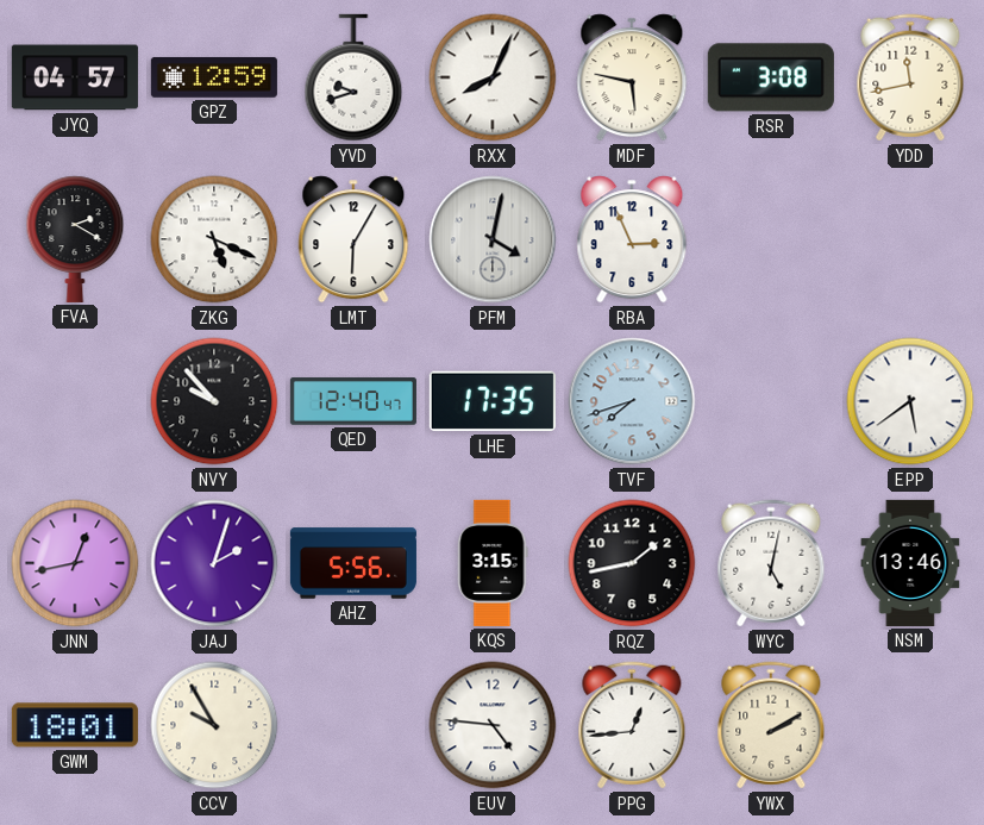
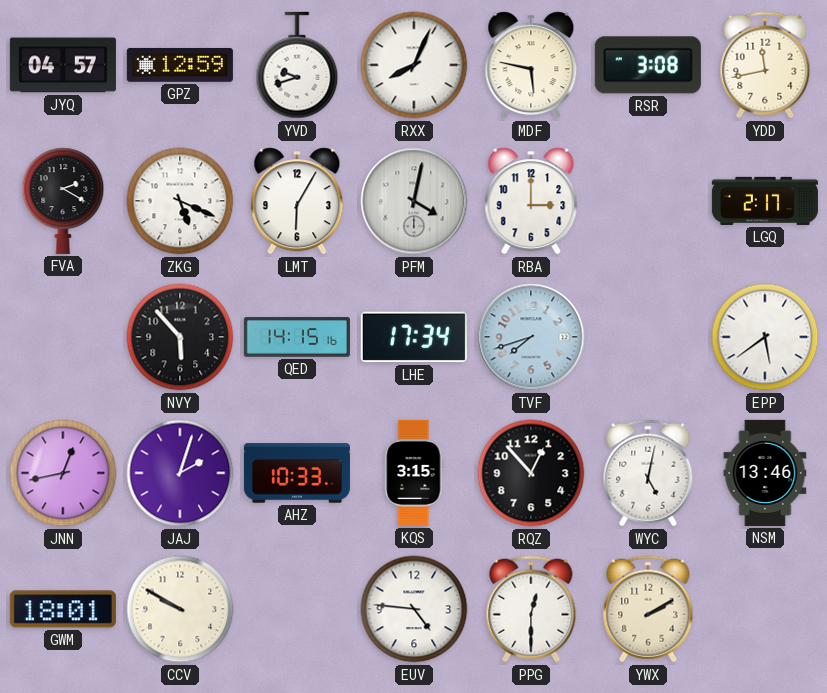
RBA: 2:56 -> 3:00
LGQ: none -> 2:17
NVY: 9:53 -> 5:53
QED: 12:40 -> 14:15
LHE: 17:35 -> 17:34
AHZ: 5:56 -> 10:33
RQZ: 1:43 -> 12:53
CCV: 9:55 -> 9:50
PPG: 12:44 -> 12:30
